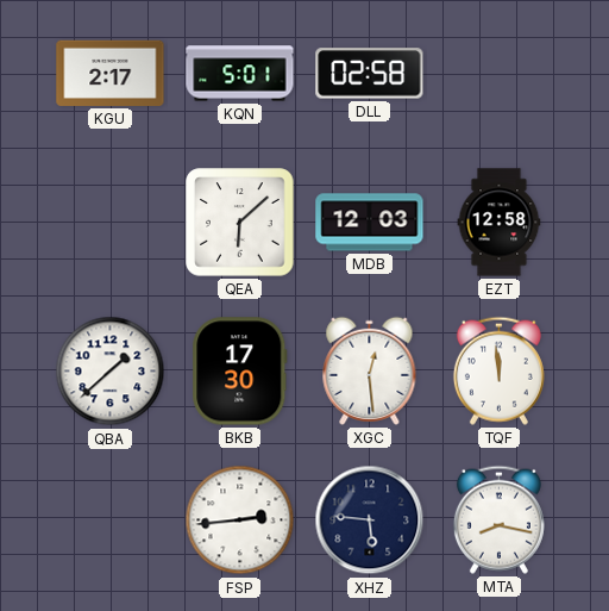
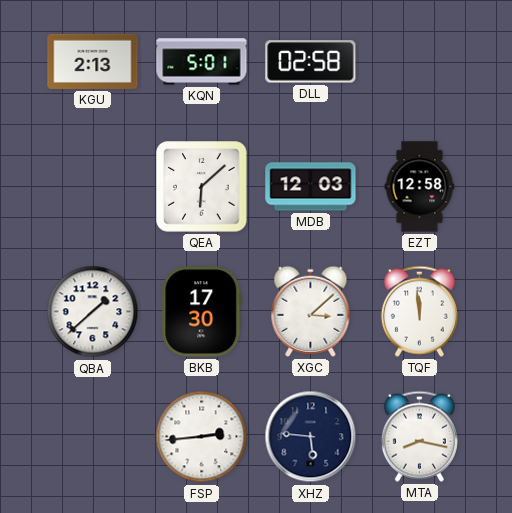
KGU: 2:17 -> 2:13
XGC: 12:29 -> 3:08
